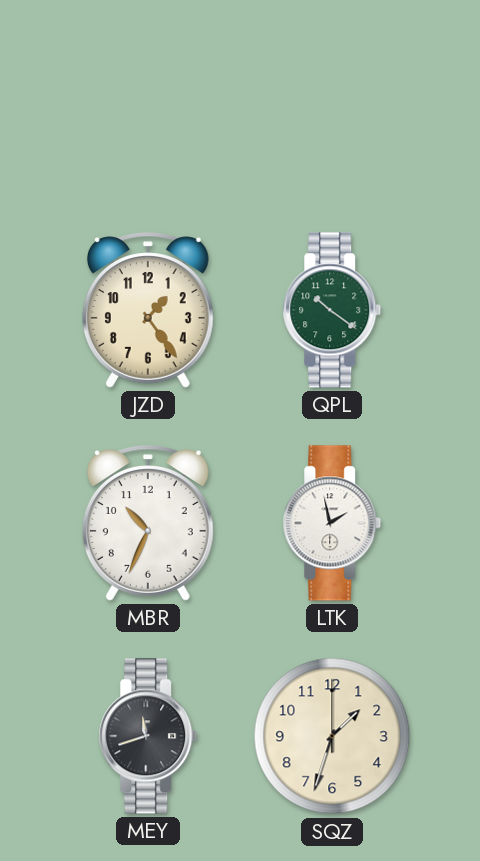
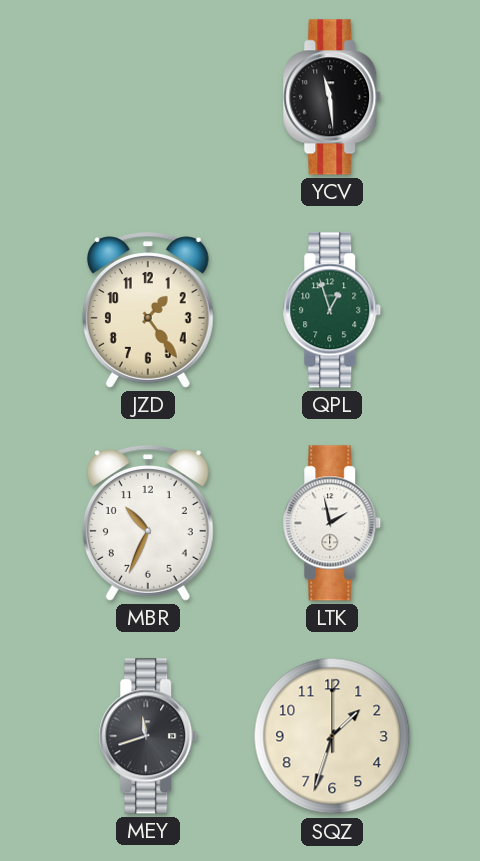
YCV: none -> 11:29
QPL: 10:21 -> 12:57
